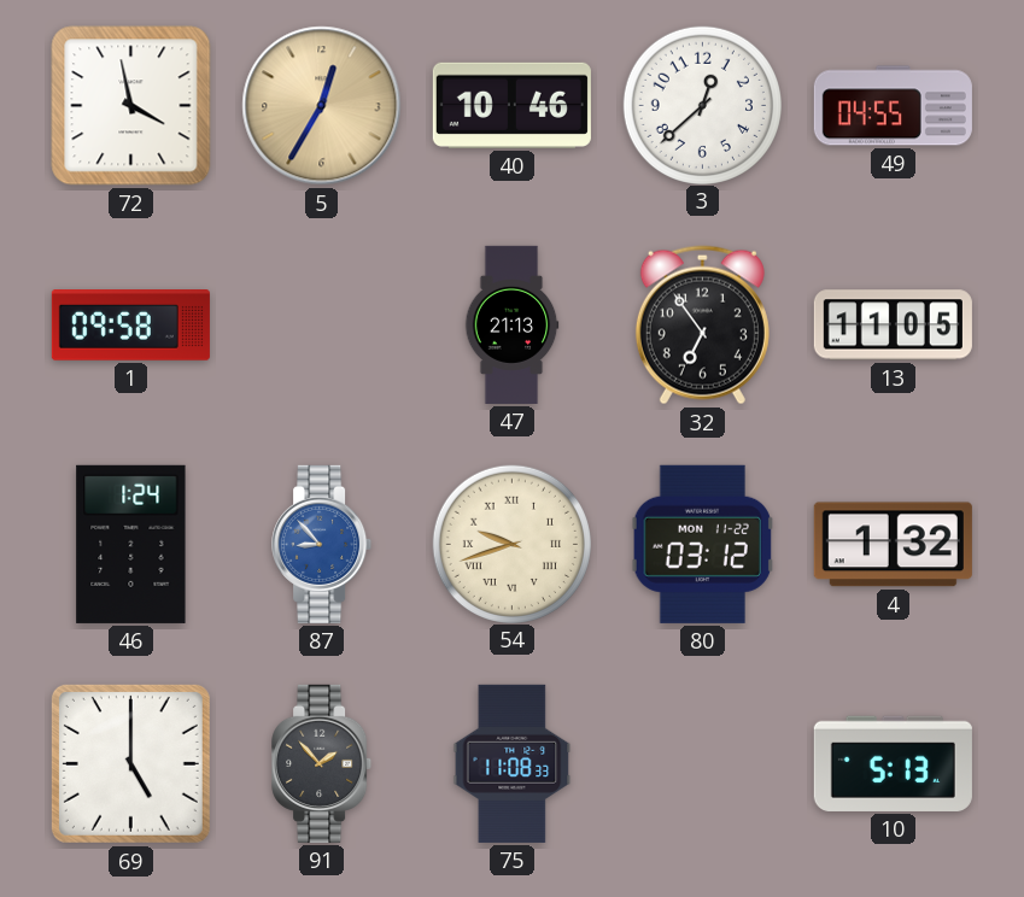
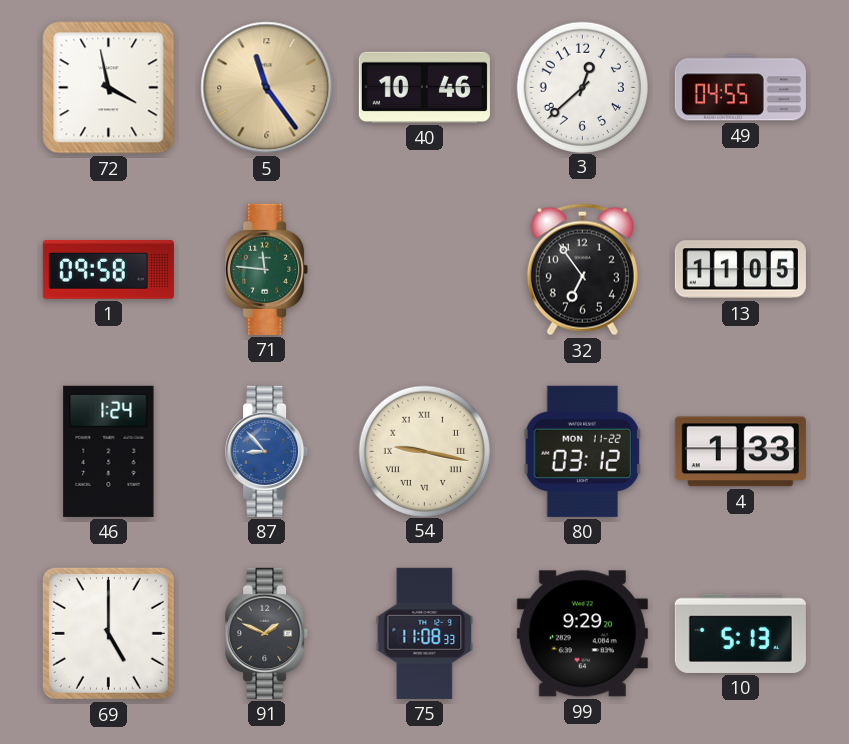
5: 12:35 -> 11:24
71: none -> 11:46
47: 21:13 -> none
54: 9:42 -> 9:17
4: 1:32 -> 1:33
91: 1:53 -> 1:49
99: none -> 9:29
